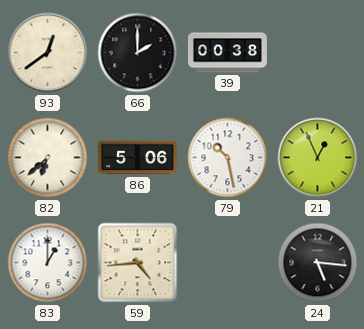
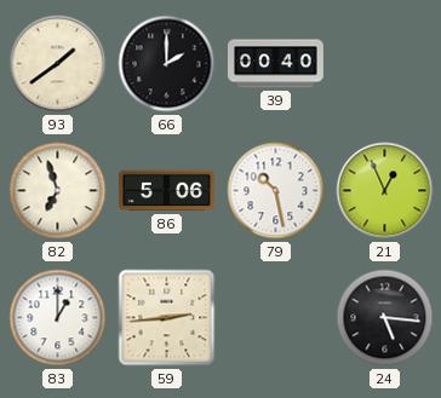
93: 12:39 -> 1:39
39: 00:38 -> 00:40
82: 6:38 -> 6:57
59: 4:44 -> 2:44
